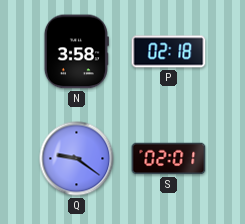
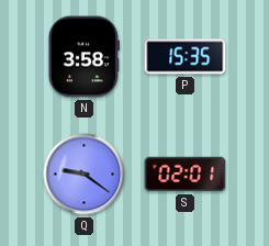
P: 02:18 -> 15:35
